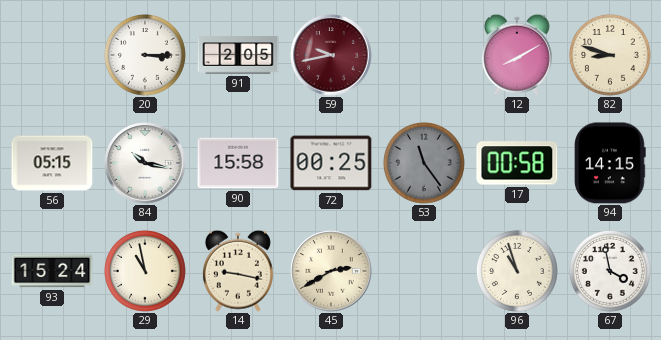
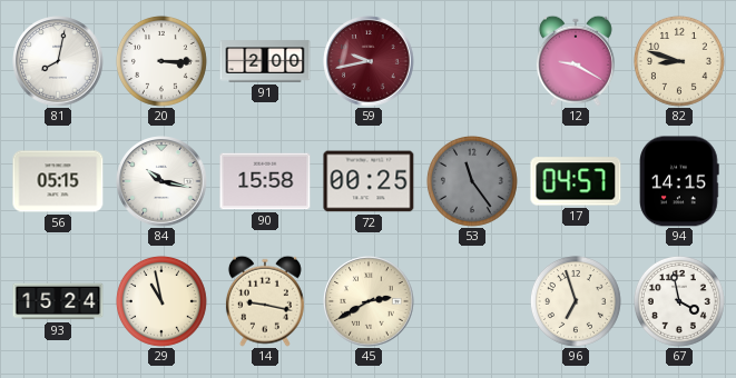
81: none -> 8:02
91: 2:05 -> 2:00
12: 8:10 -> 9:20
17: 00:58 -> 04:57
96: 10:57 -> 6:57
